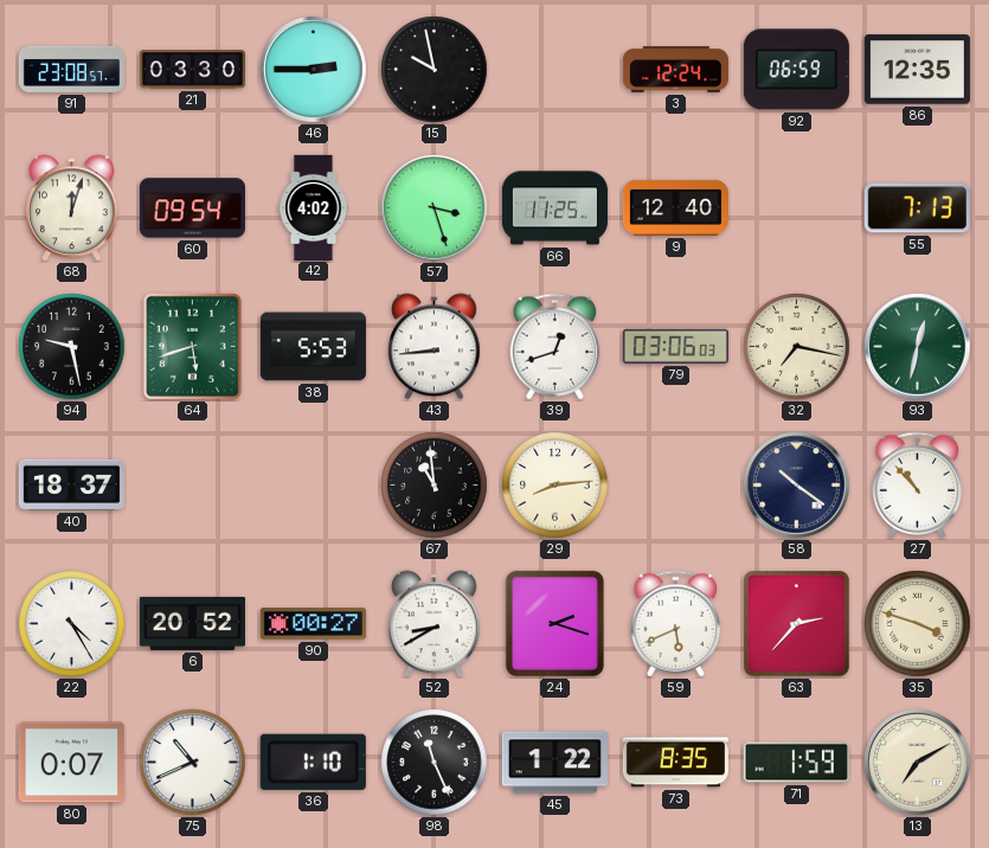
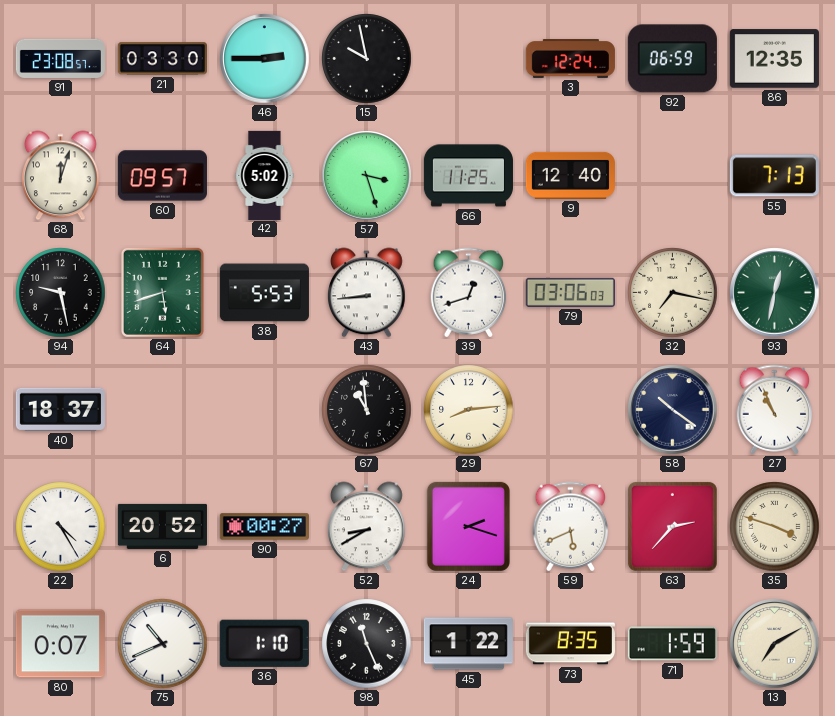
60: 09:54 -> 09:57
42: 4:02 -> 5:02
27: 10:53 -> 10:56
